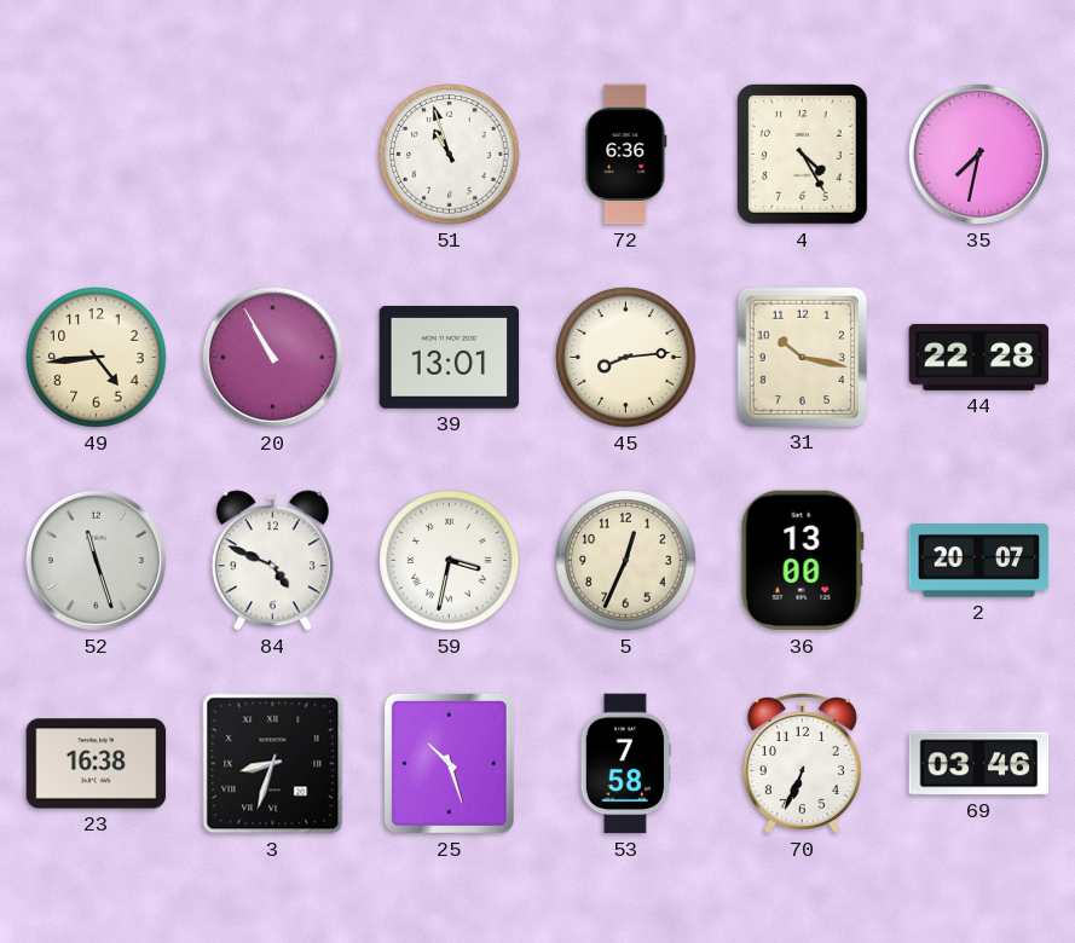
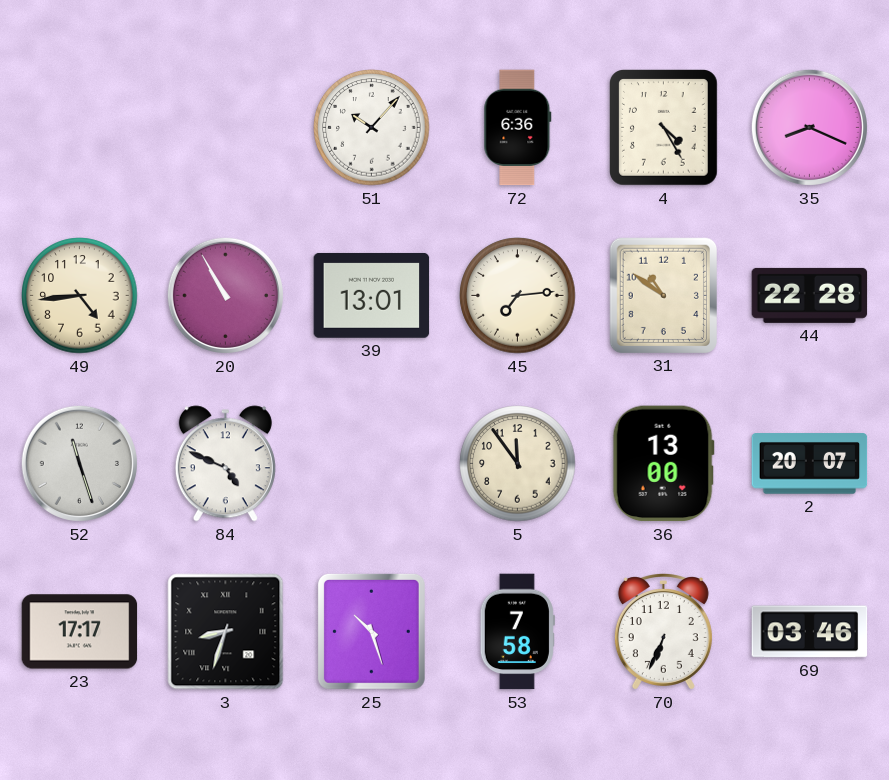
51: 10:57 -> 10:07
35: 7:32 -> 8:19
45: 8:14 -> 7:14
31: 10:17 -> 10:51
59: 3:32 -> none
5: 12:34 -> 11:54
23: 16:38 -> 17:17
